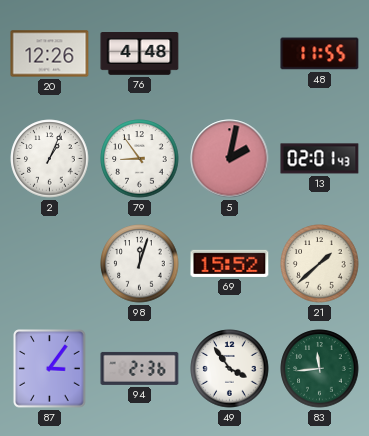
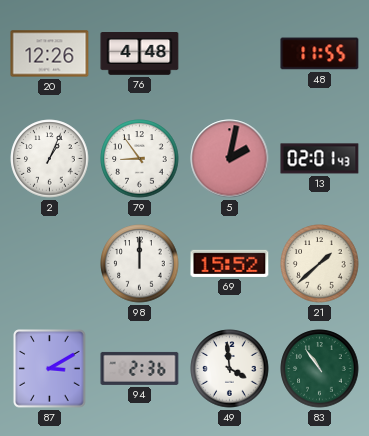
98: 12:03 -> 12:00
87: 3:06 -> 3:10
49: 3:54 -> 3:59
83: 11:44 -> 10:54
